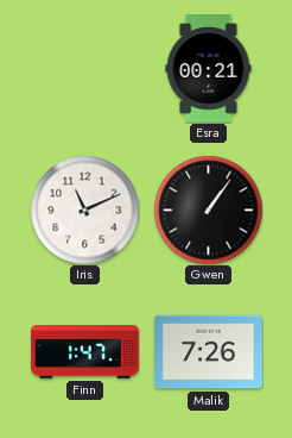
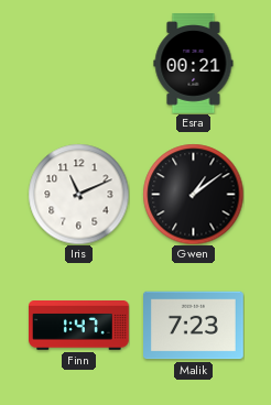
Gwen: 1:06 -> 1:09
Malik: 7:26 -> 7:23
